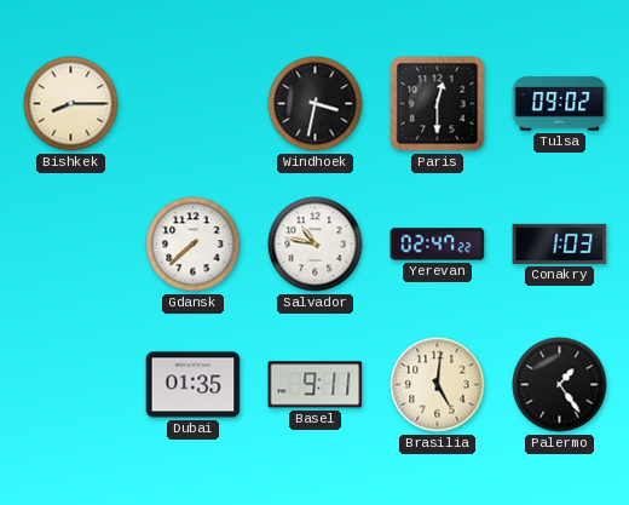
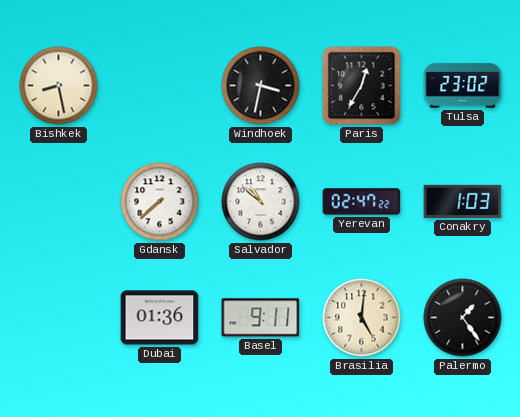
Bishkek: 8:15 -> 8:28
Paris: 12:30 -> 12:35
Tulsa: 09:02 -> 23:02
Salvador: 10:47 -> 10:52
Dubai: 01:35 -> 01:36
